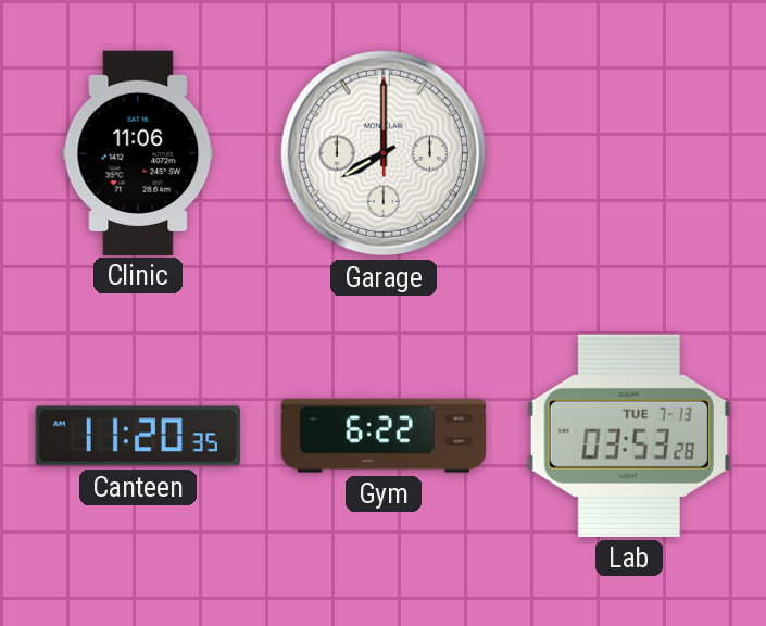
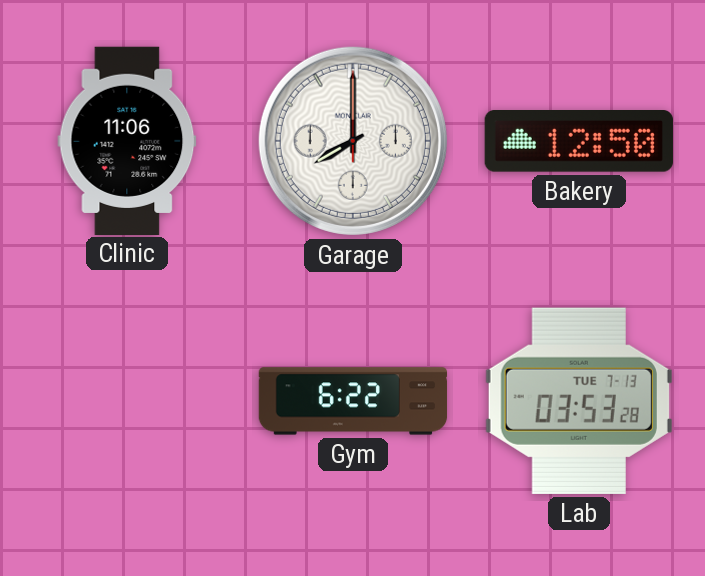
Bakery: none -> 12:50
Canteen: 11:20 -> none
